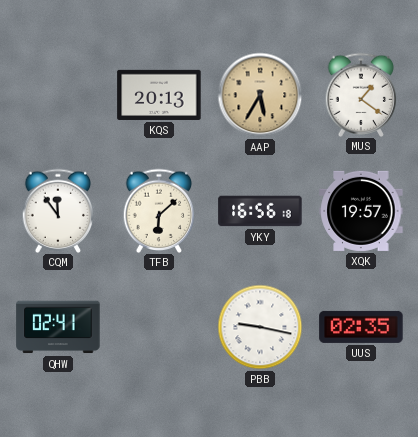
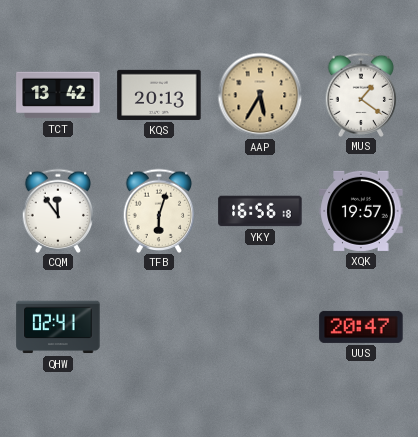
TCT: none -> 13:42
TFB: 6:08 -> 6:03
PBB: 9:17 -> none
UUS: 02:35 -> 20:47
